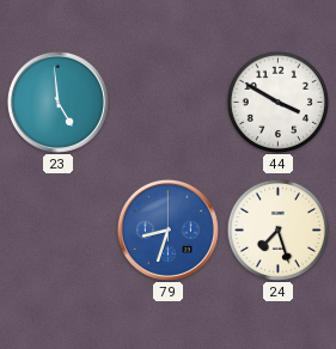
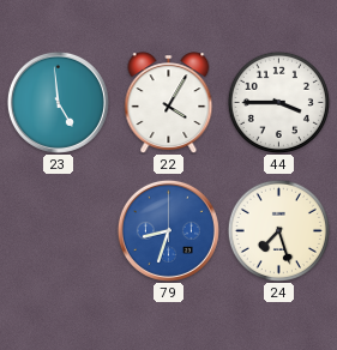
22: none -> 4:05
44: 3:50 -> 3:45
